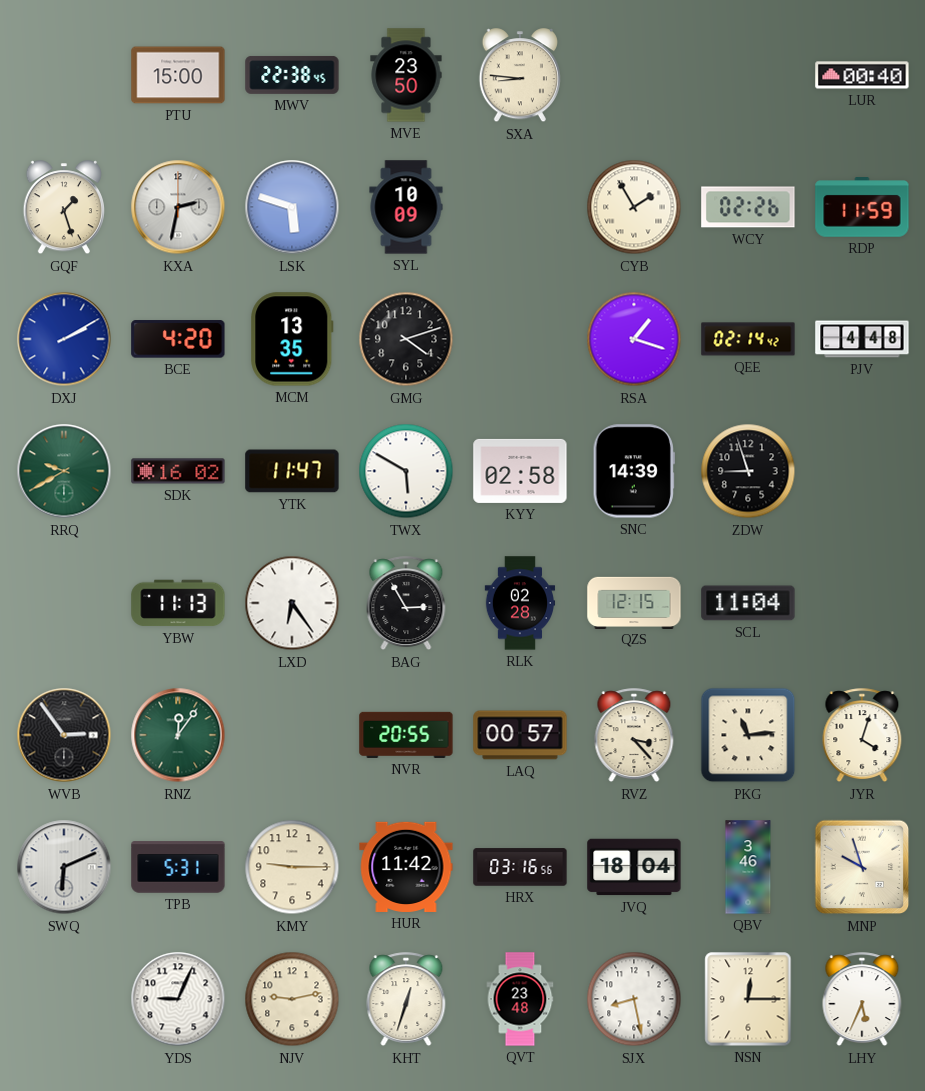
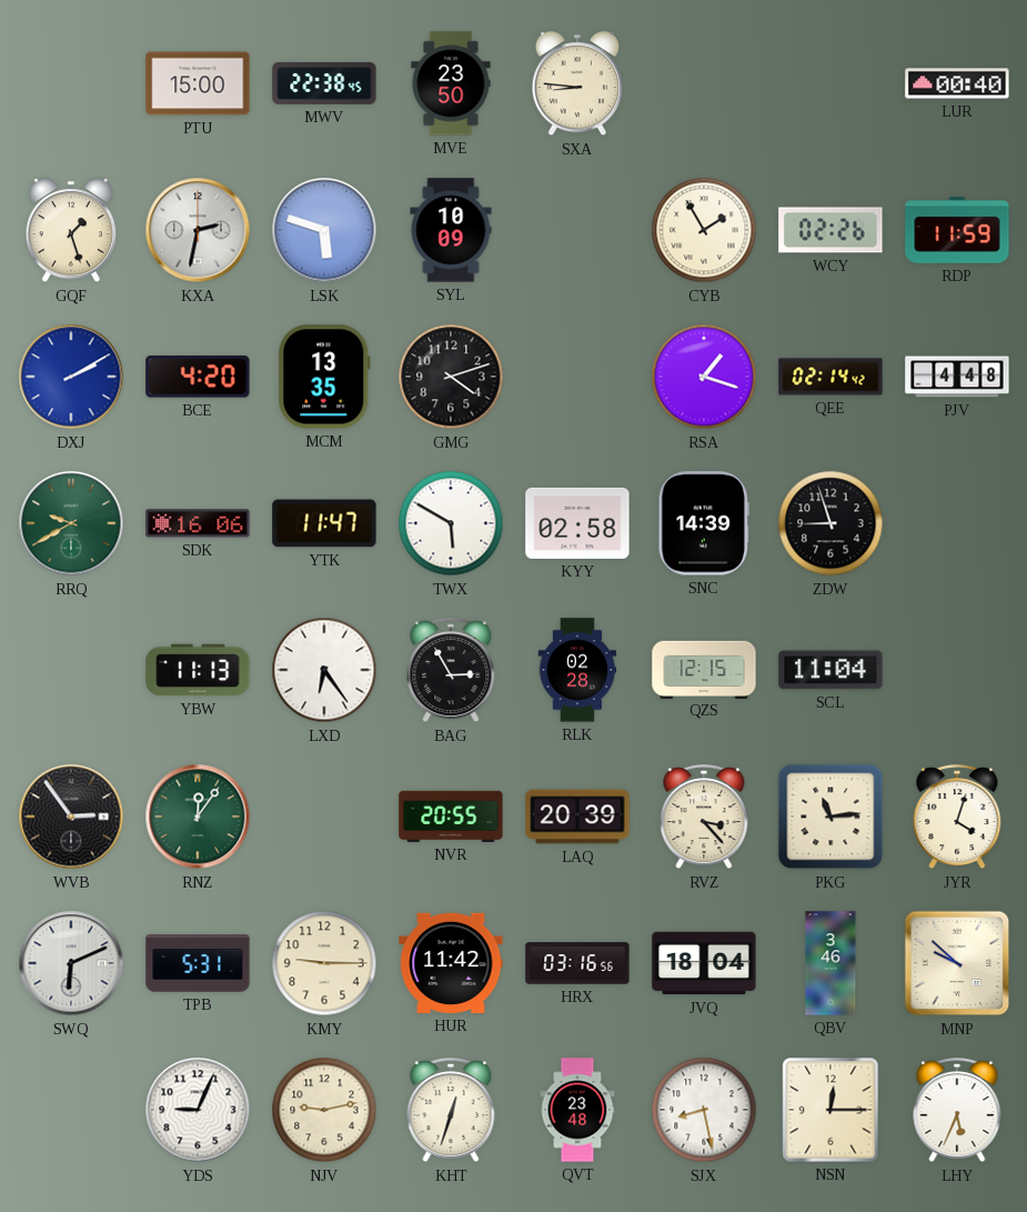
SDK: 16:02 -> 16:06
LAQ: 00:57 -> 20:39
MNP: 9:57 -> 9:52
